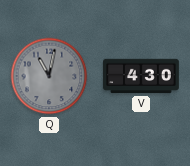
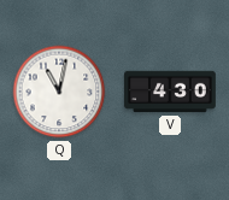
Q dial: grey -> white
